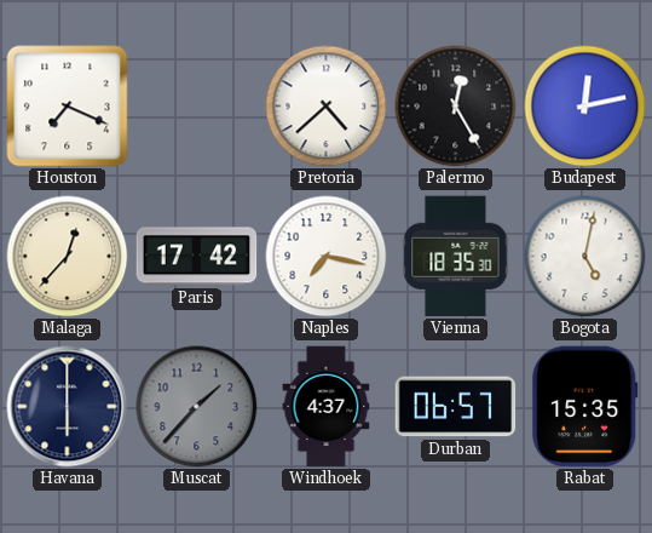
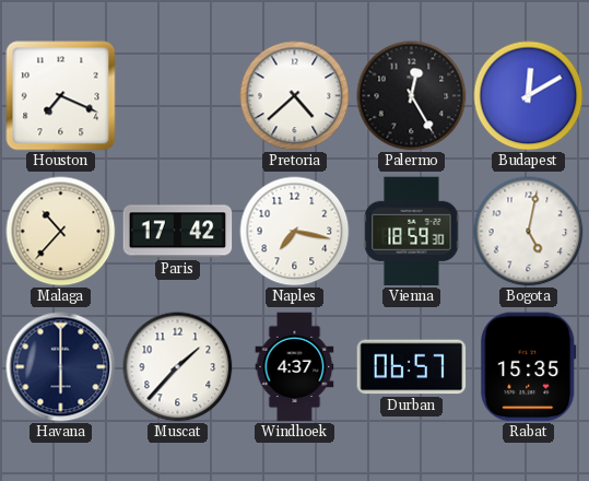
Budapest: 12:13 -> 12:10
Malaga: 12:37 -> 10:37
Vienna: 18:35 -> 18:59
Muscat dial: grey -> white
